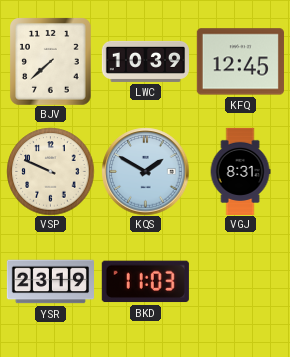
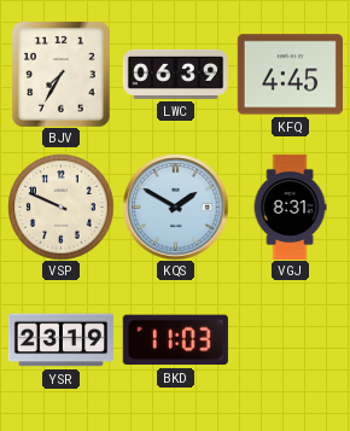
BJV: 7:38 -> 7:35
LWC: 10:39 -> 06:39
KFQ: 12:45 -> 4:45
